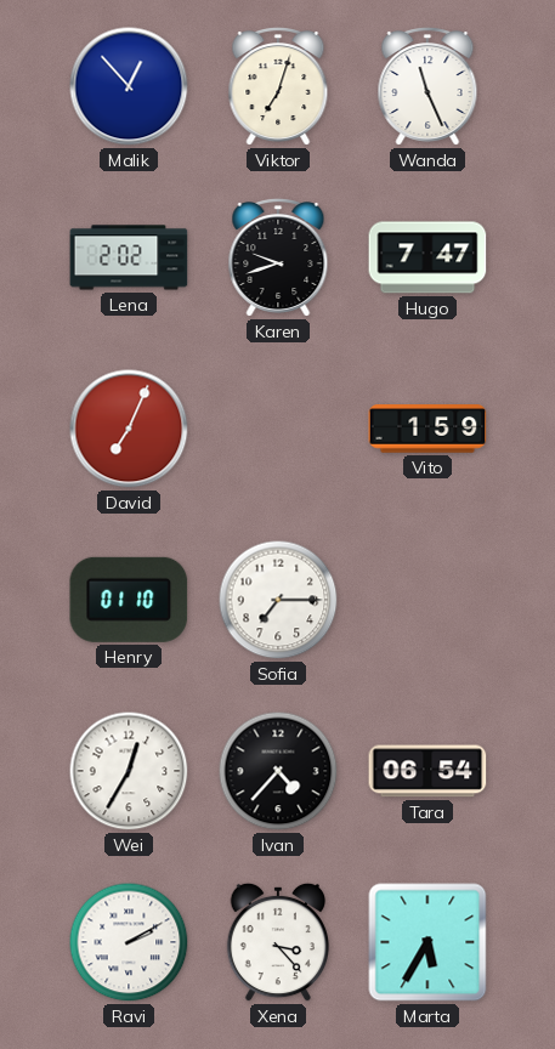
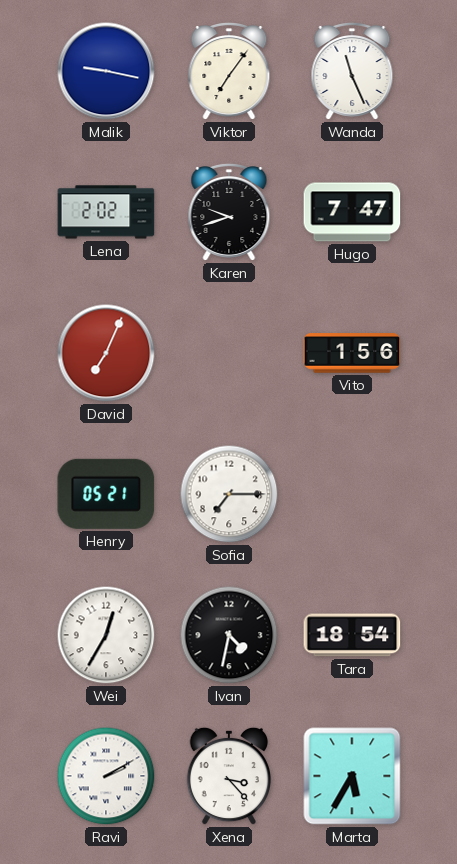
Malik: 12:53 -> 9:17
Viktor: 7:03 -> 7:06
Vito: 1:59 -> 1:56
Henry: 01:10 -> 05:21
Ivan: 4:37 -> 4:32
Tara: 06:54 -> 18:54
